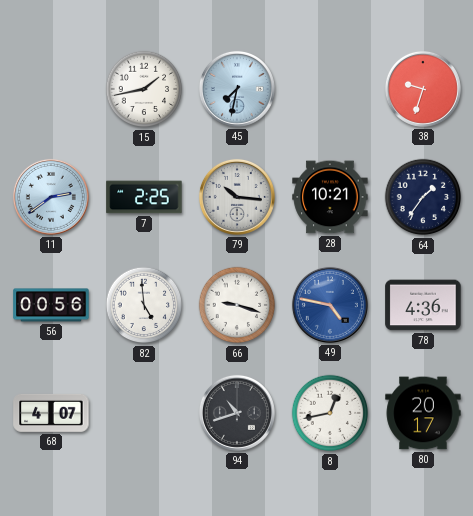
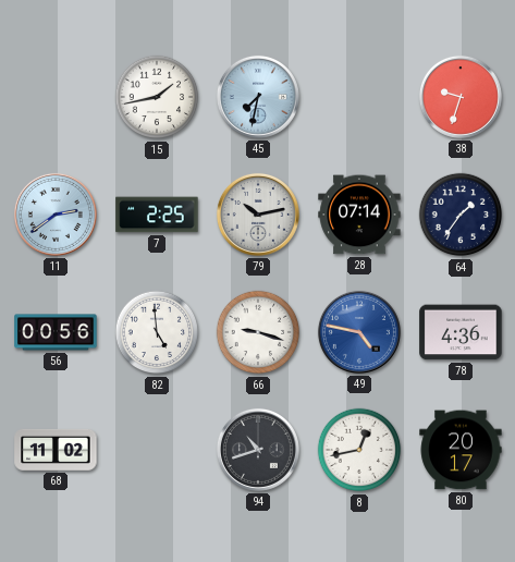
79: 10:16 -> 10:13
28: 10:21 -> 07:14
68: 4:07 -> 11:02
